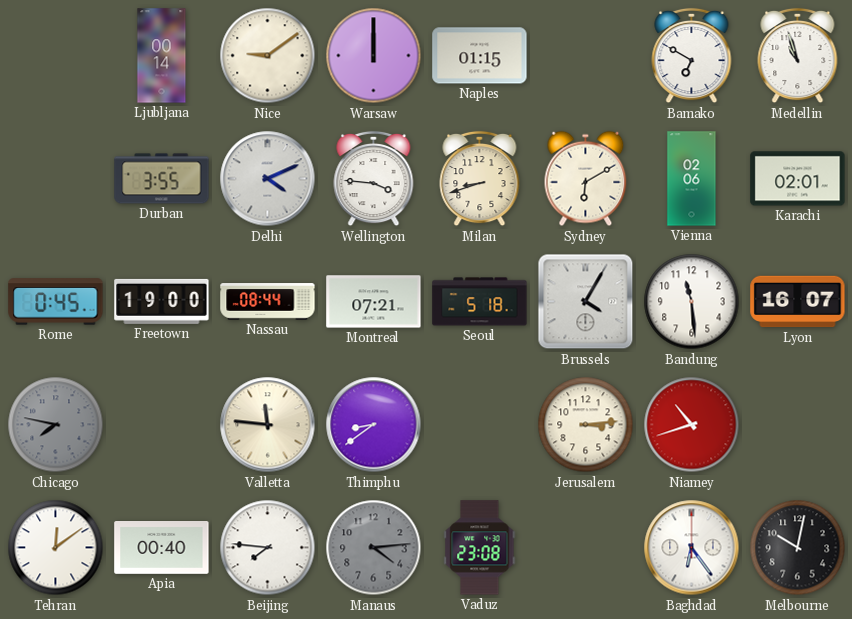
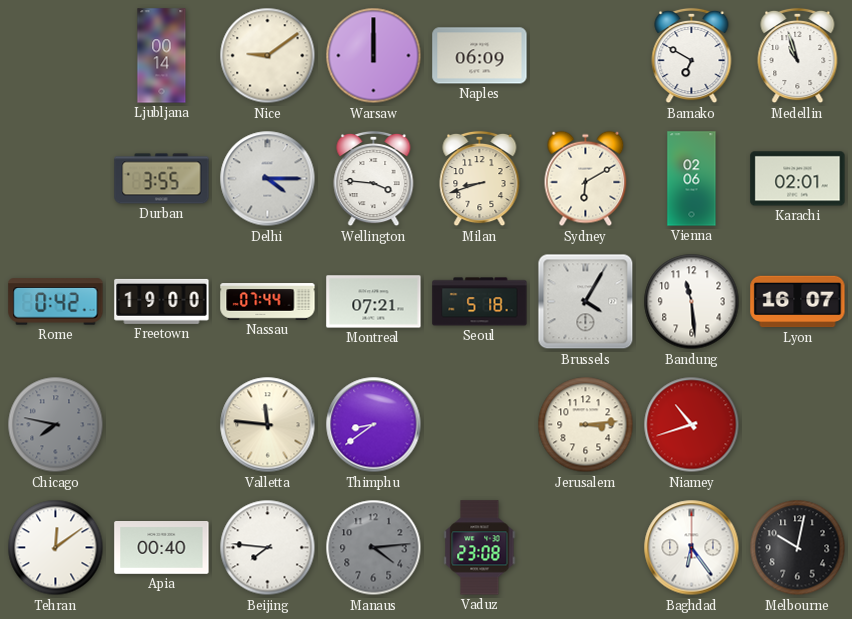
Naples: 01:15 -> 06:09
Delhi: 4:11 -> 4:15
Rome: 0:45 -> 0:42
Nassau: 08:44 -> 07:44
